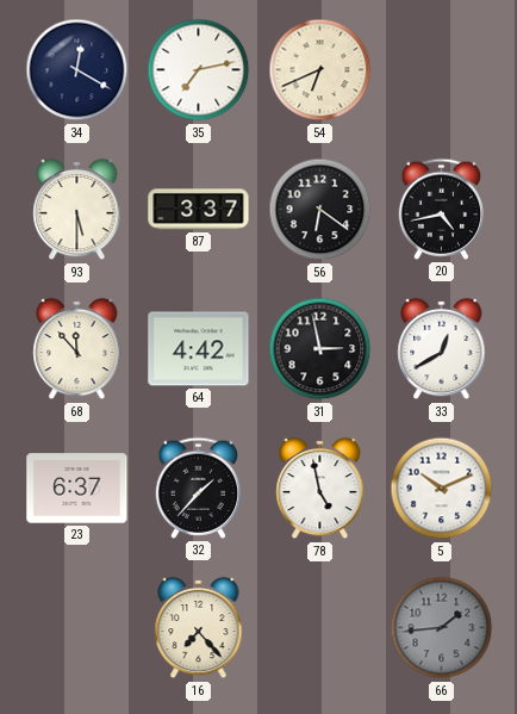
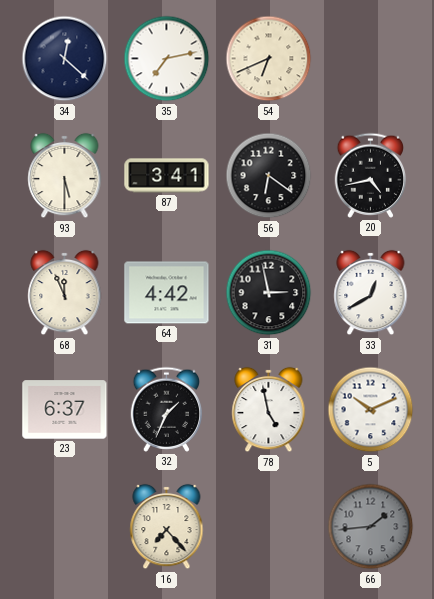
34: 12:20 -> 12:22
87: 3:37 -> 3:41
68: 11:53 -> 11:56
32: 1:37 -> 1:34
